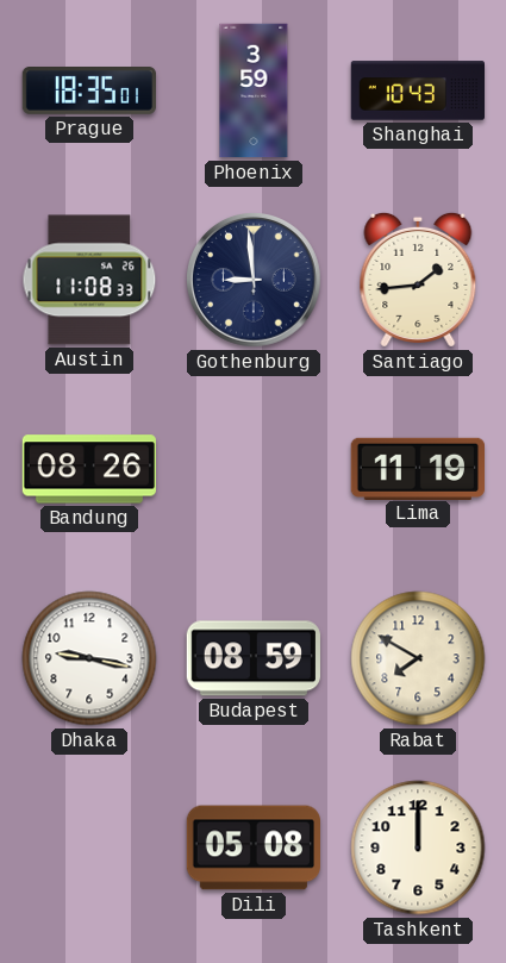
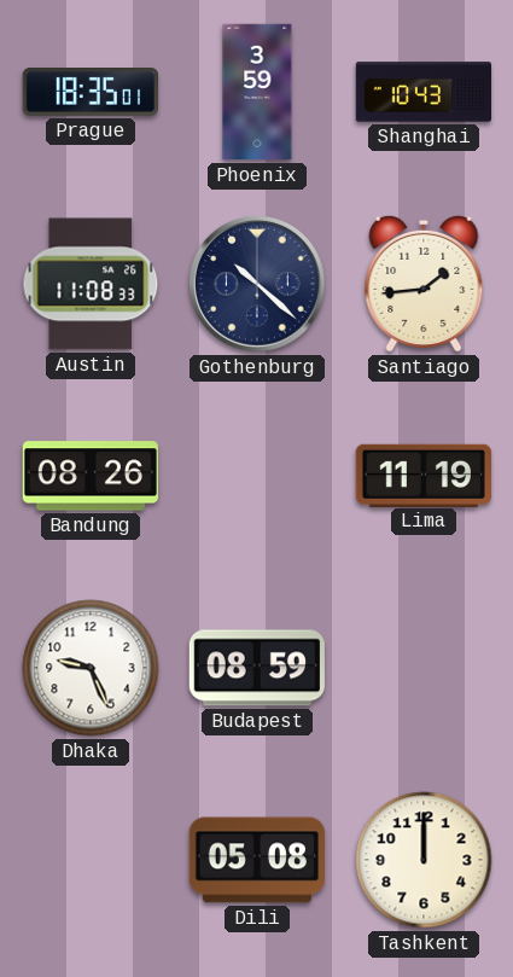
Gothenburg: 8:59 -> 10:22
Dhaka: 9:17 -> 9:26
Rabat: 7:50 -> none
